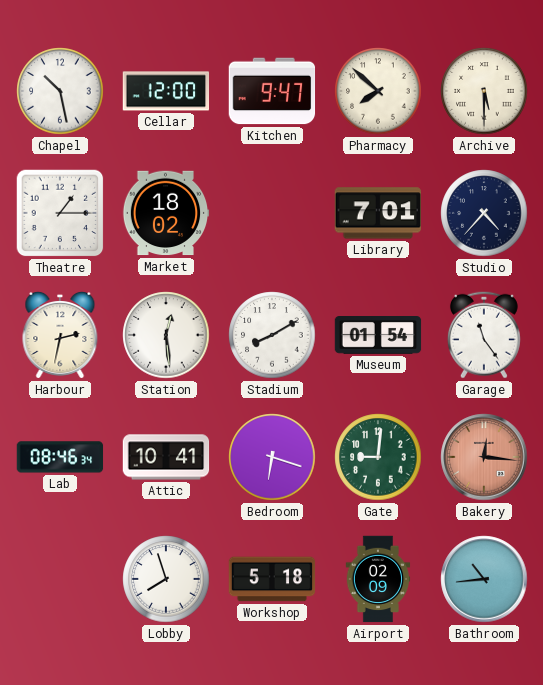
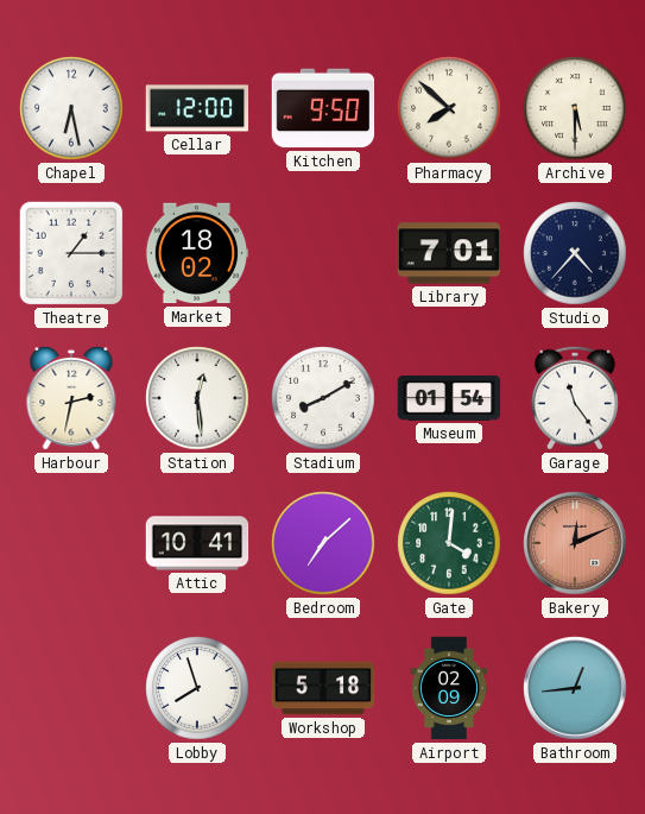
Chapel: 10:28 -> 6:28
Kitchen: 9:47 -> 9:50
Lab: 08:46 -> none
Bedroom: 6:18 -> 7:08
Gate: 9:01 -> 4:01
Bakery: 12:16 -> 12:11
Bathroom: 10:44 -> 12:44
